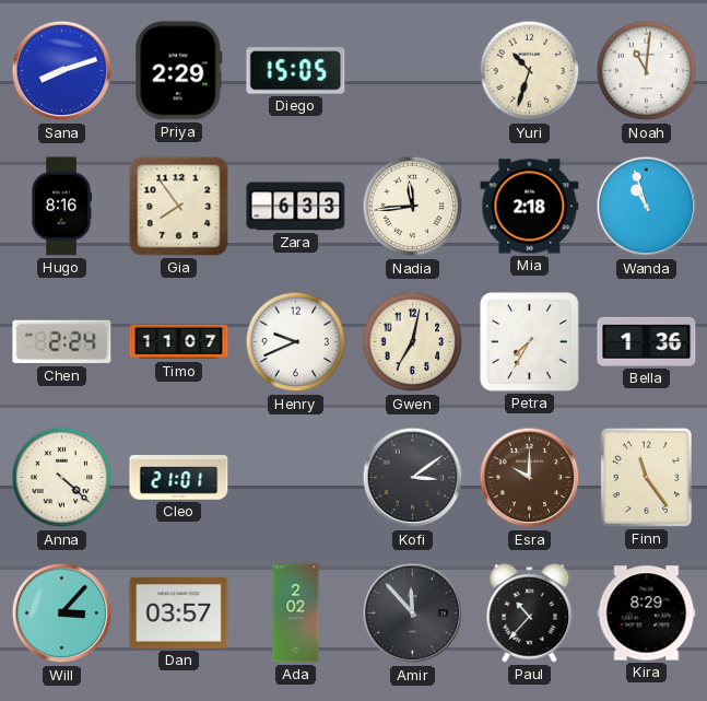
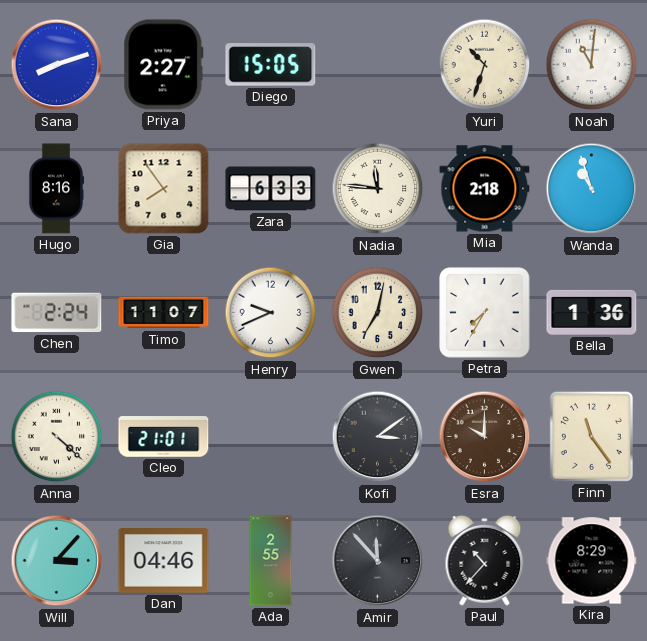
Priya: 2:29 -> 2:27
Nadia: 11:44 -> 11:46
Dan: 03:57 -> 04:46
Ada: 2:02 -> 2:55
